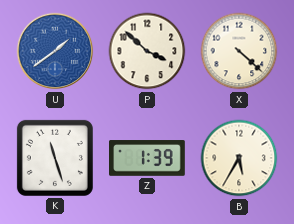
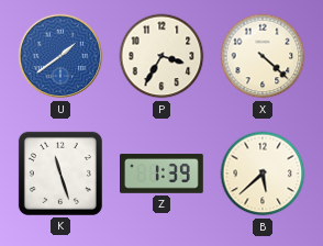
P: 3:52 -> 3:35
B: 5:35 -> 5:38
